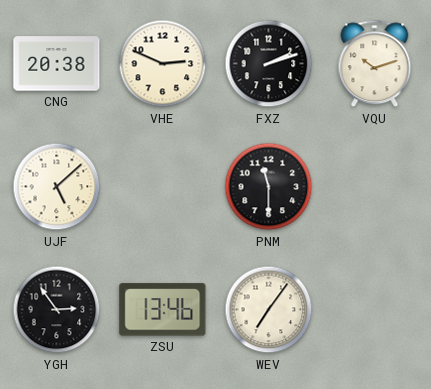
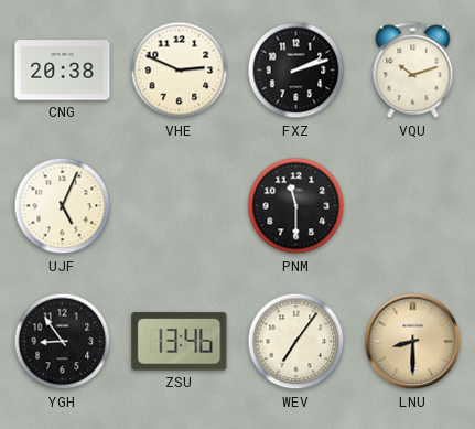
UJF: 5:08 -> 5:04
YGH: 2:54 -> 8:54
LNU: none -> 8:30
